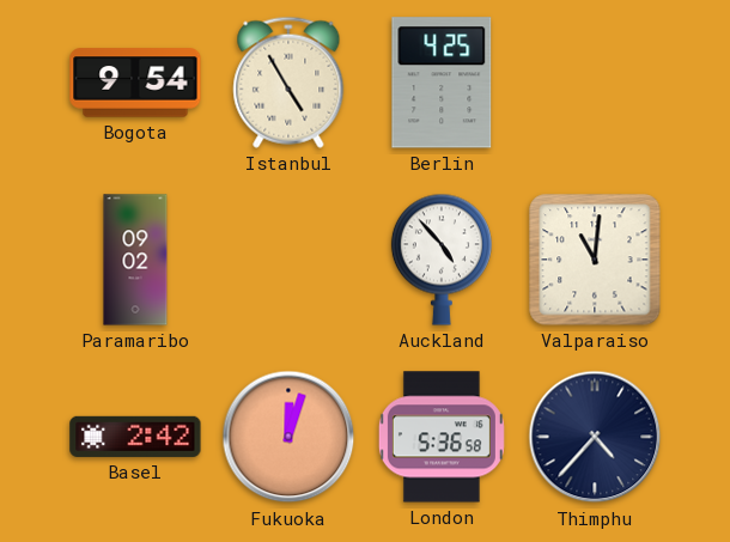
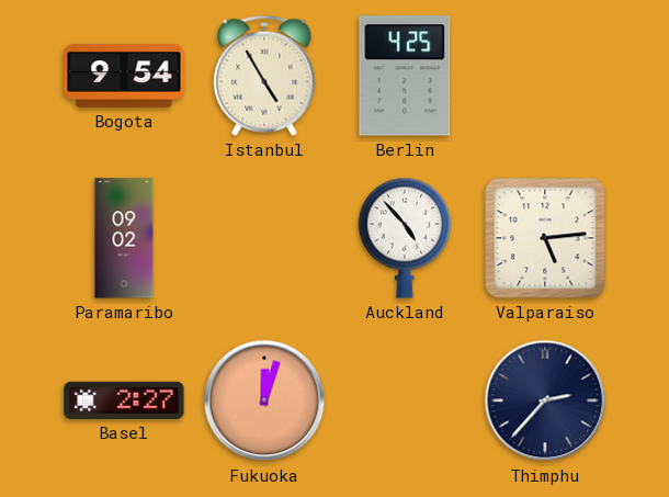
Valparaiso: 11:01 -> 5:14
Basel: 2:42 -> 2:27
London: 5:36 -> none
Thimphu: 4:37 -> 2:37
